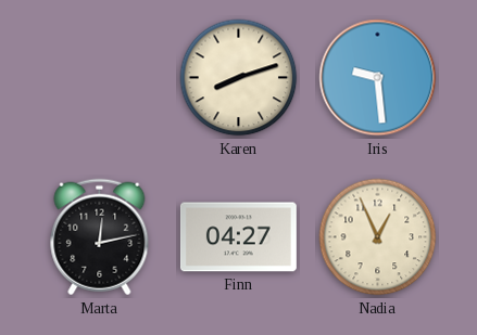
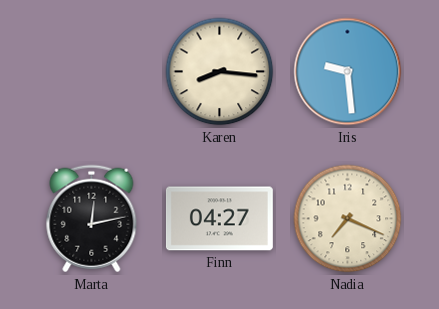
Karen: 8:12 -> 8:16
Nadia: 12:56 -> 7:19
